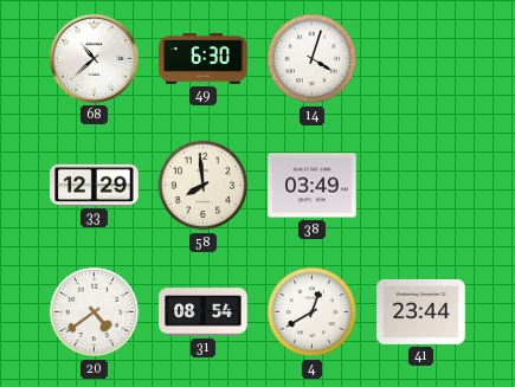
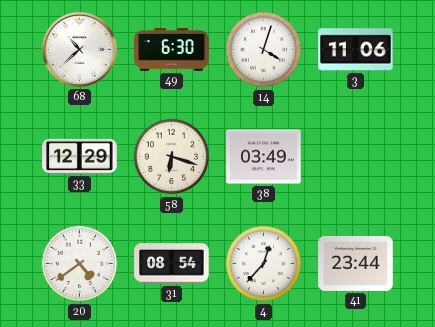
3: none -> 11:06
58: 7:59 -> 6:18
4: 12:40 -> 12:37
